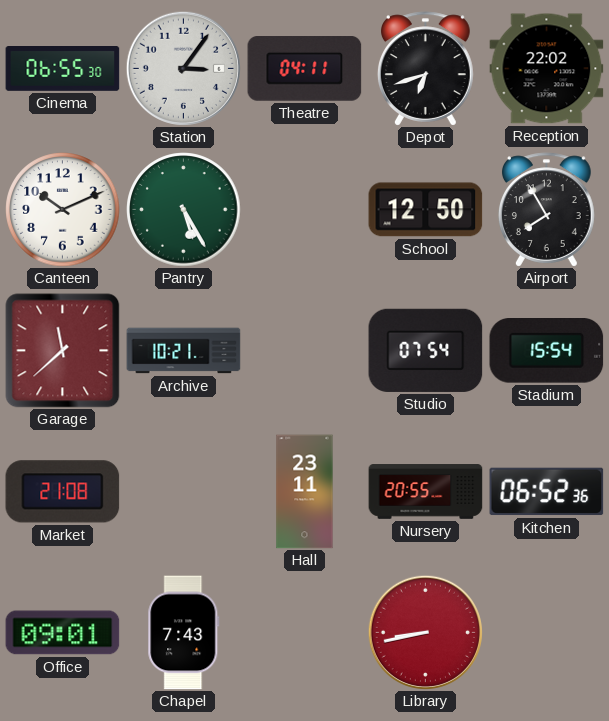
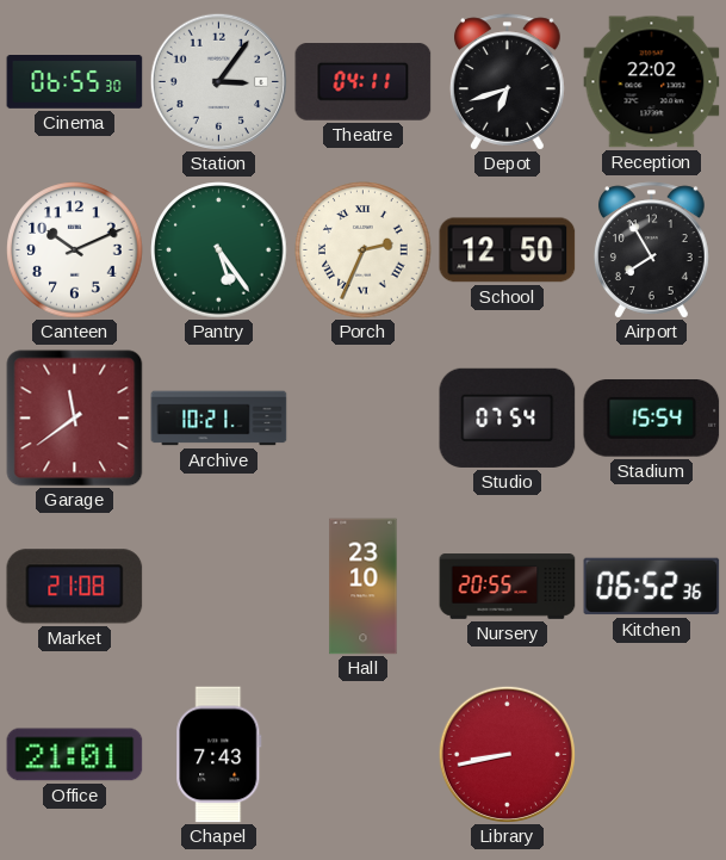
Pantry: 5:25 -> 5:24
Porch: none -> 2:34
Garage: 11:38 -> 11:39
Hall: 23:11 -> 23:10
Office: 09:01 -> 21:01
